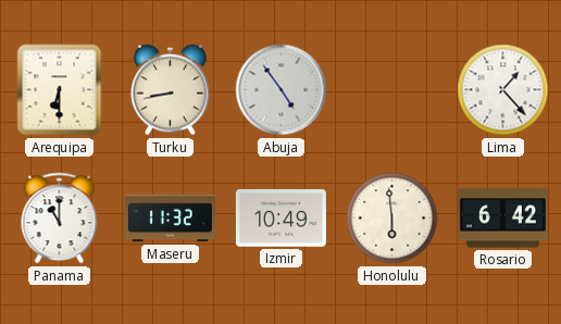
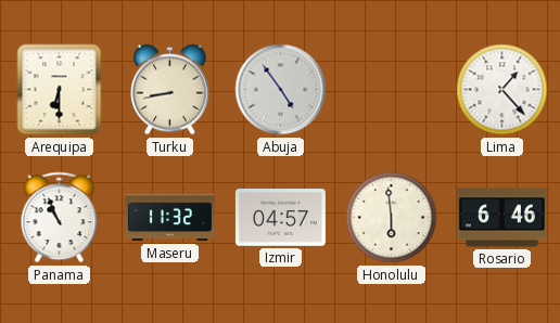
Panama: 11:00 -> 10:56
Izmir: 10:49 -> 04:57
Rosario: 6:42 -> 6:46
